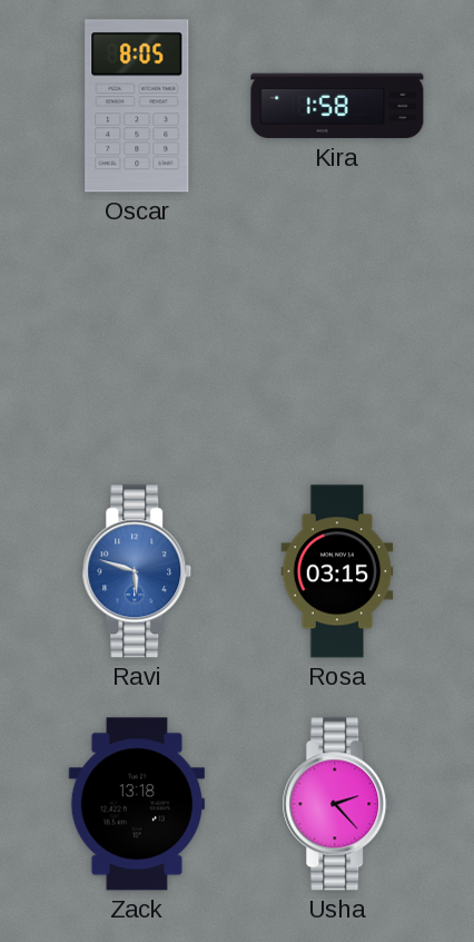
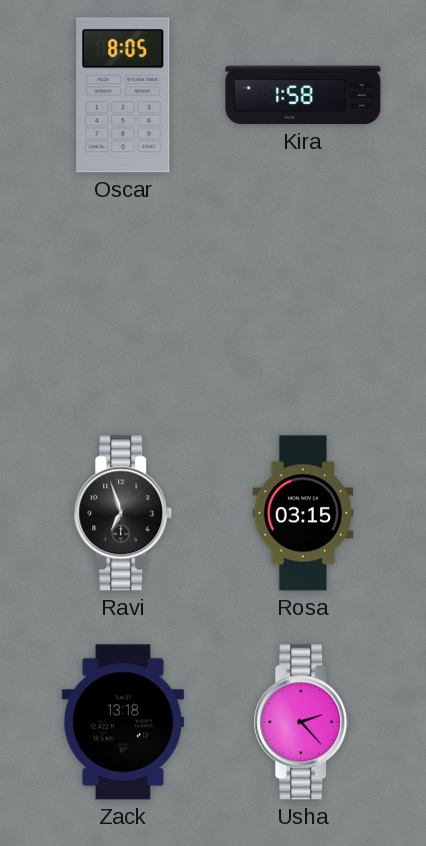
Ravi: 5:48 -> 6:57
Ravi dial: blue -> black
